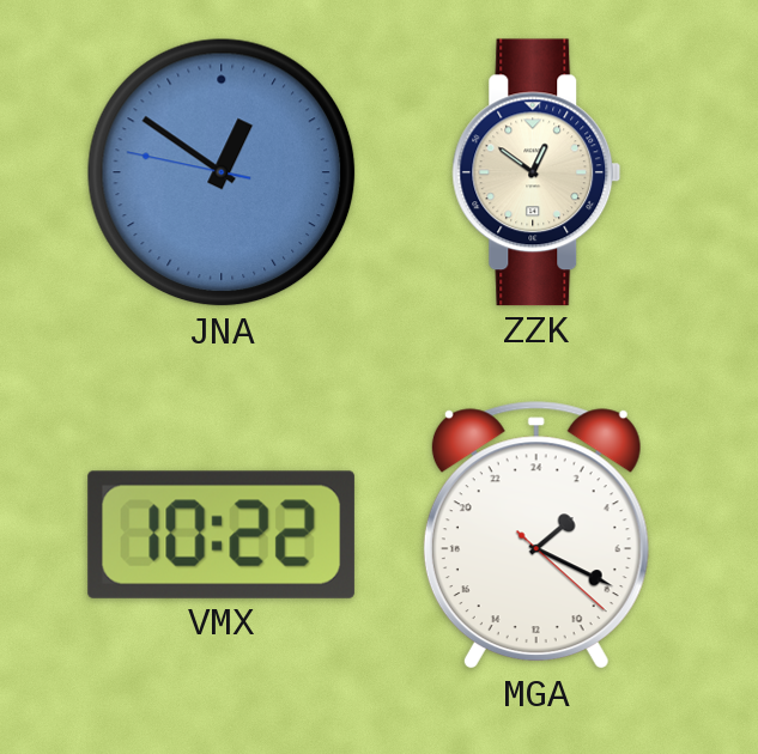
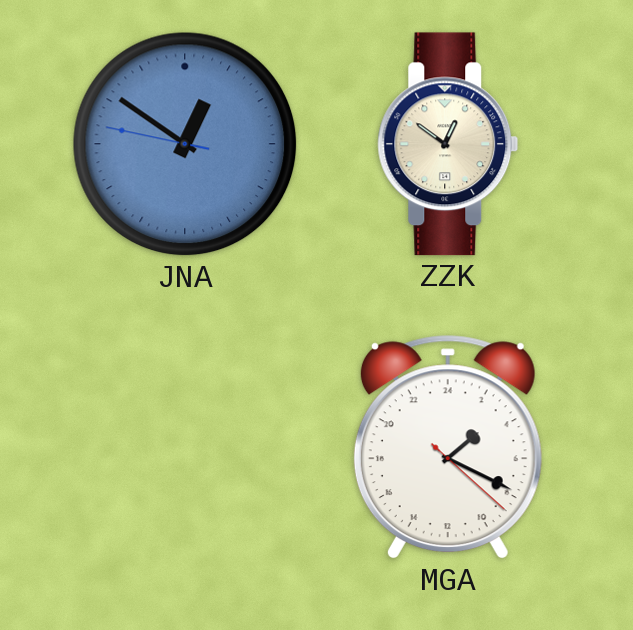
VMX: 10:22 -> none
